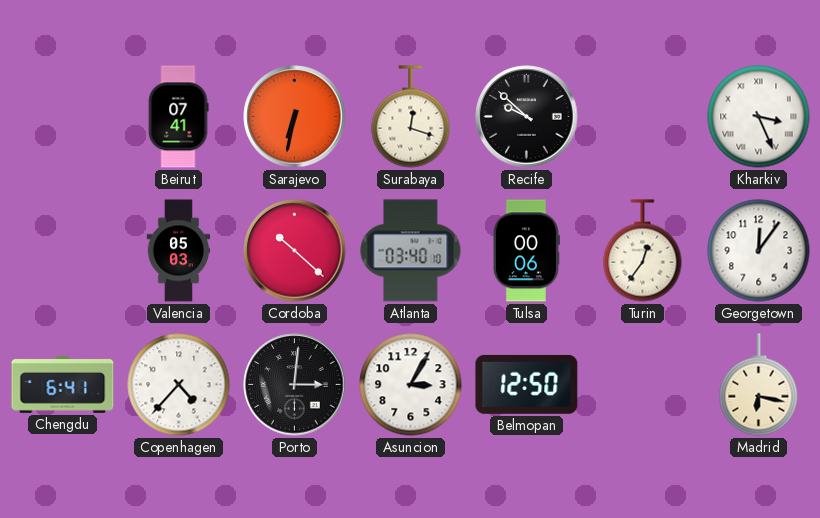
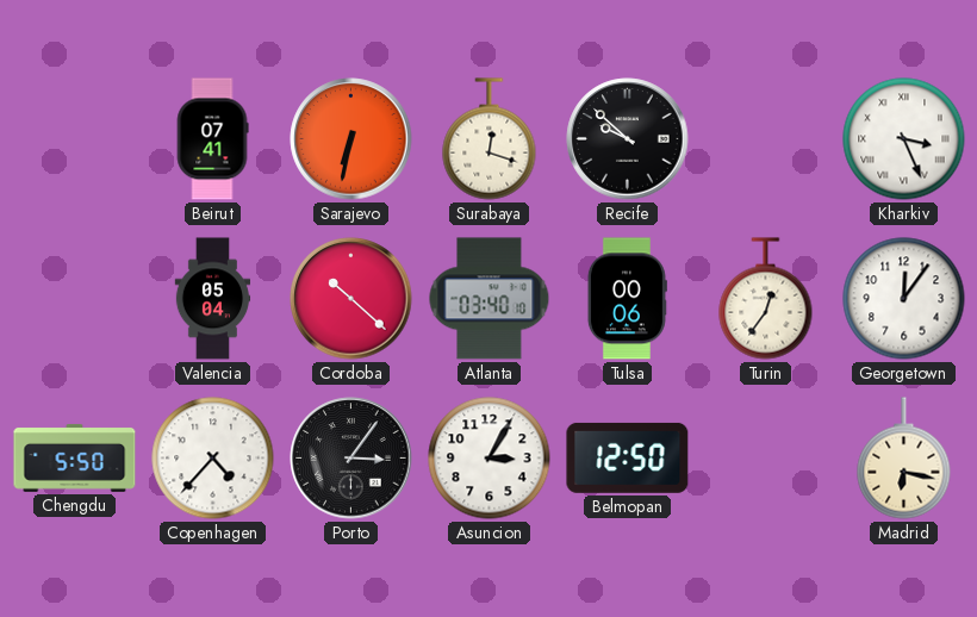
Valencia: 05:03 -> 05:04
Chengdu: 6:41 -> 5:50
Porto: 3:01 -> 3:06
